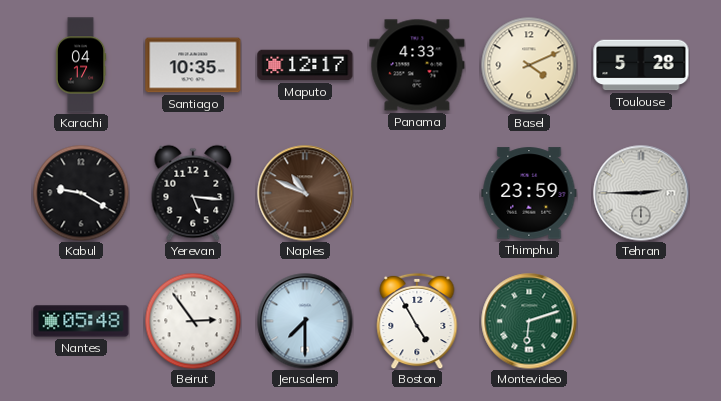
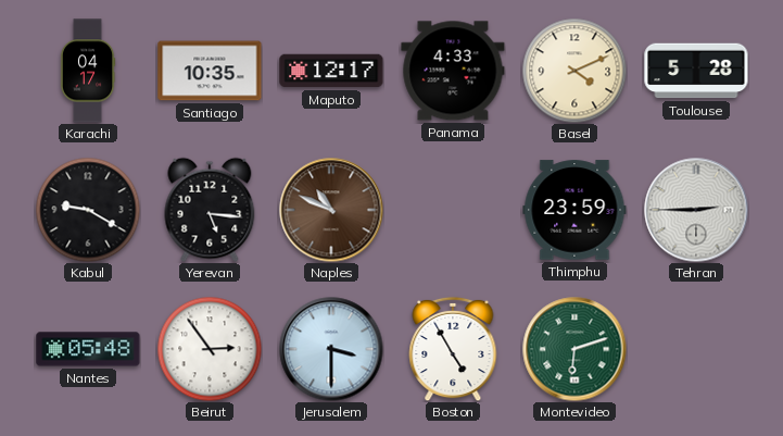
Jerusalem: 7:30 -> 3:30
